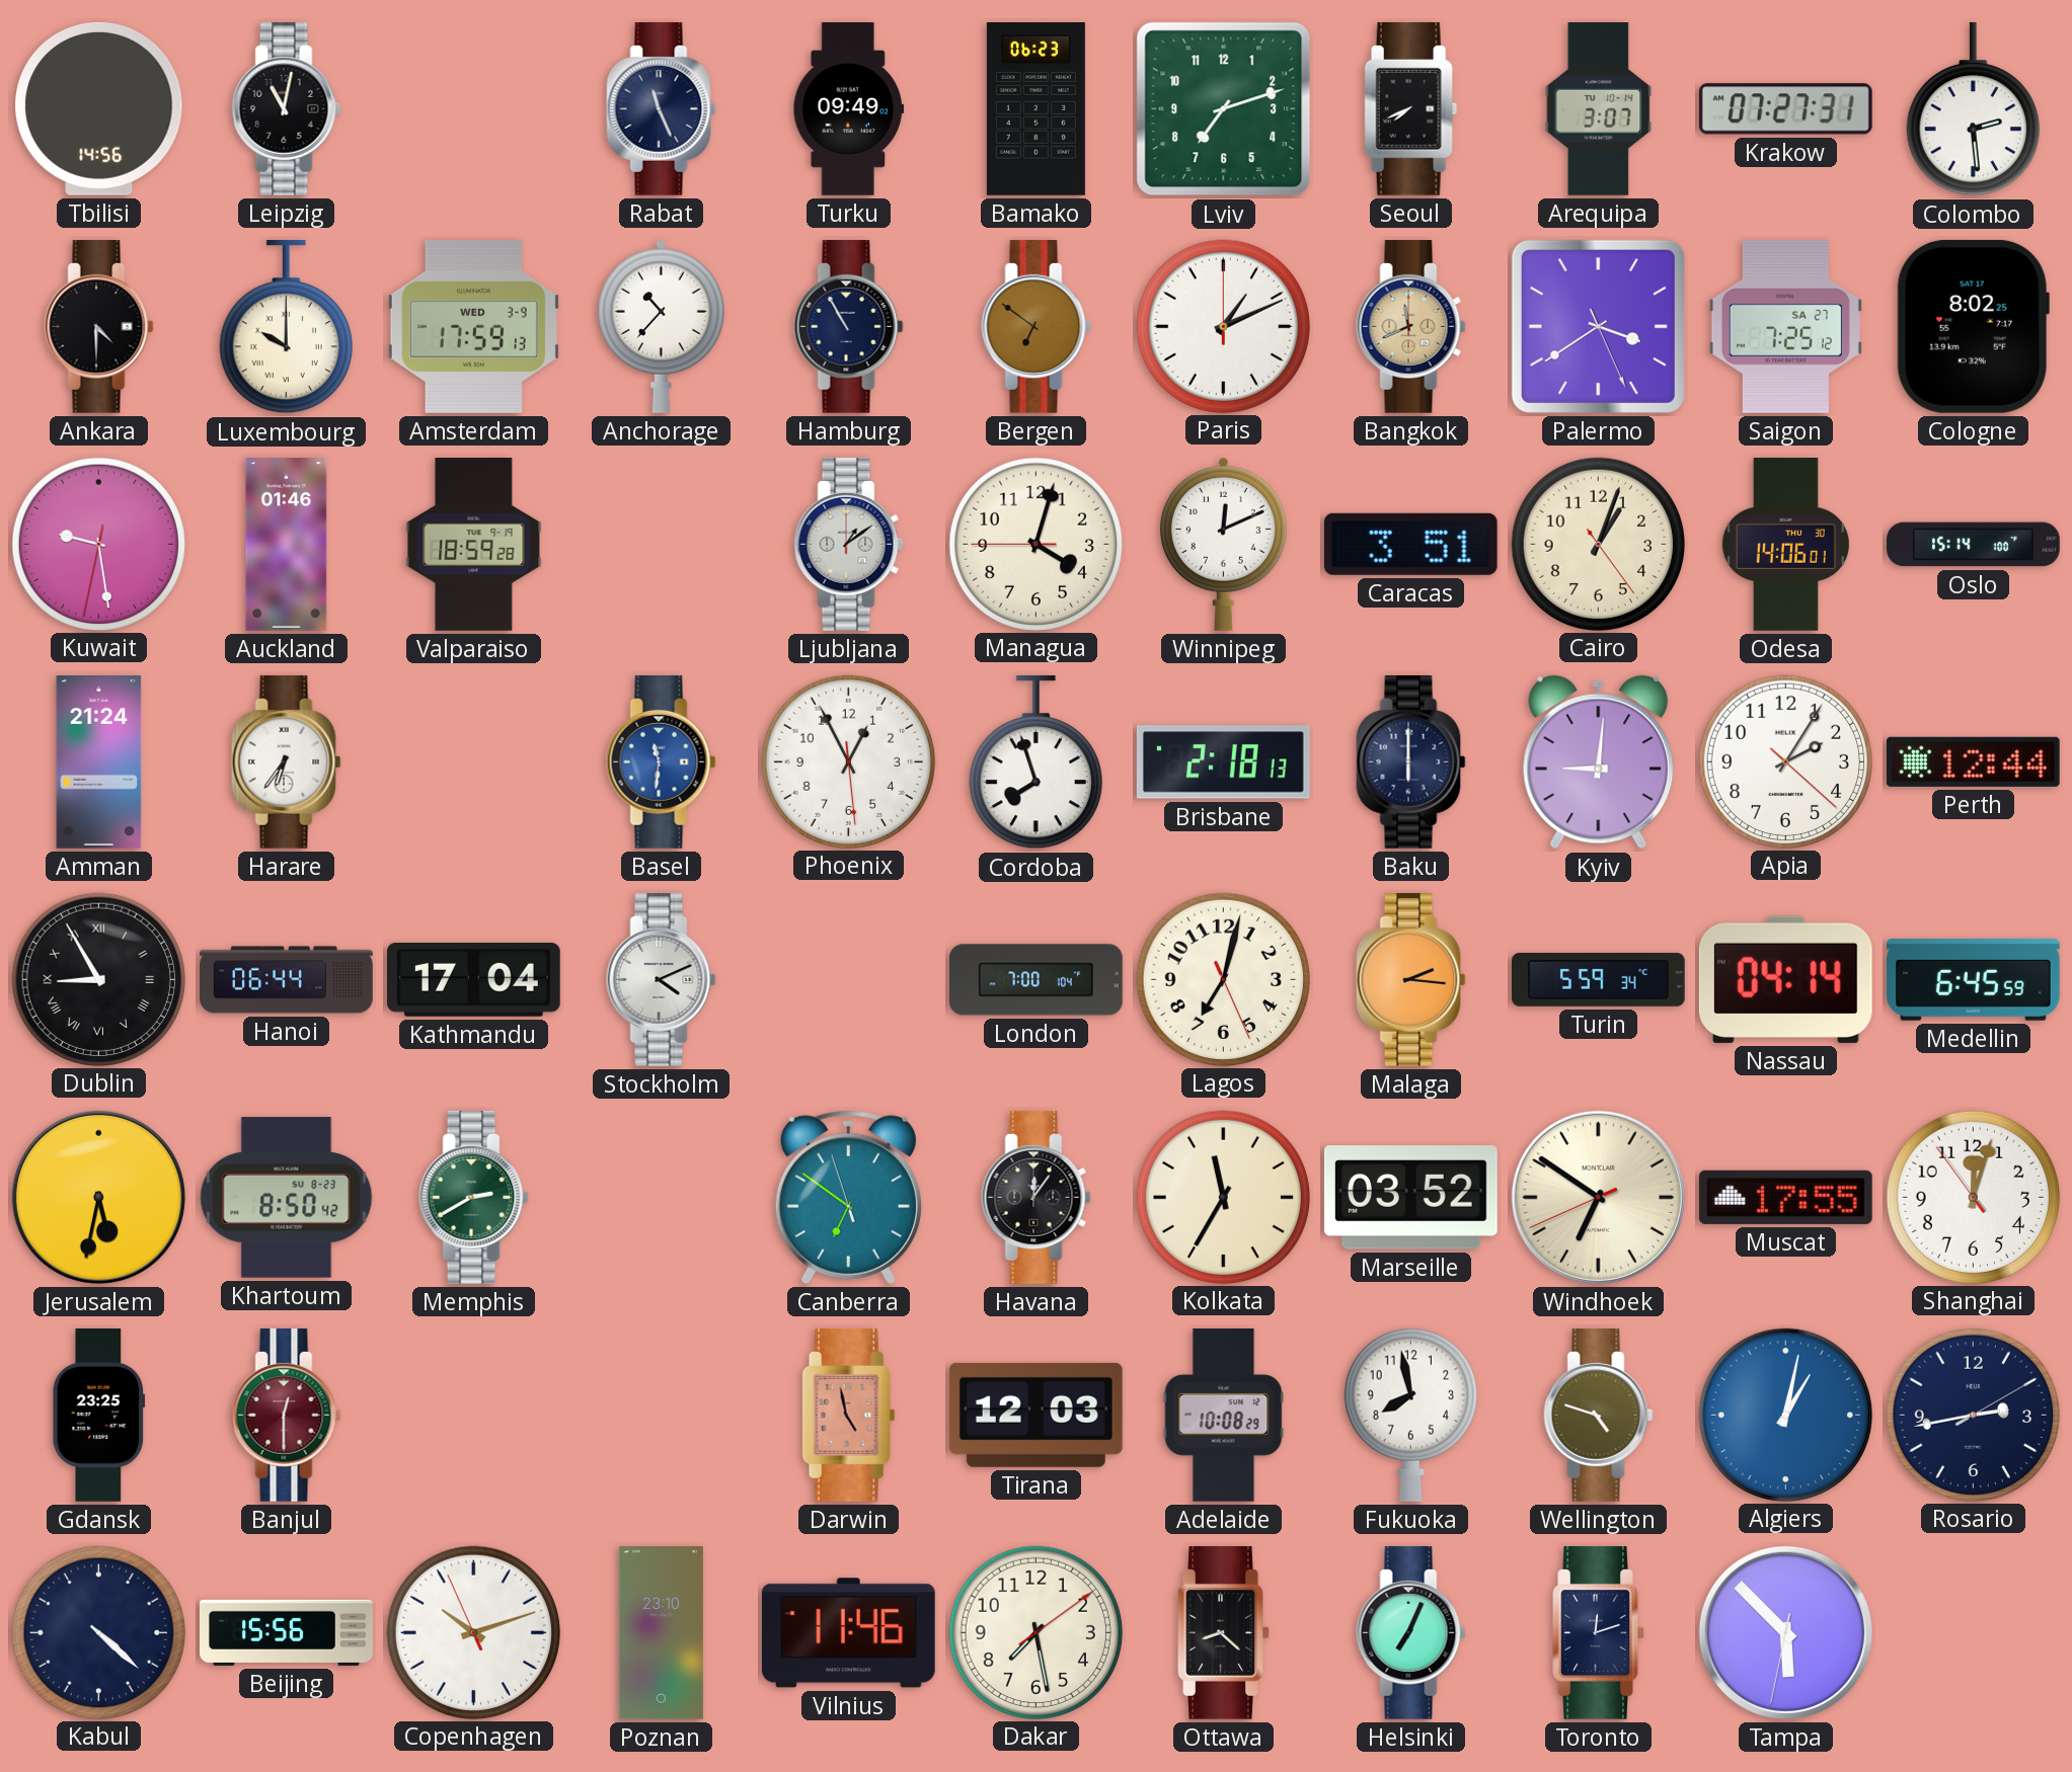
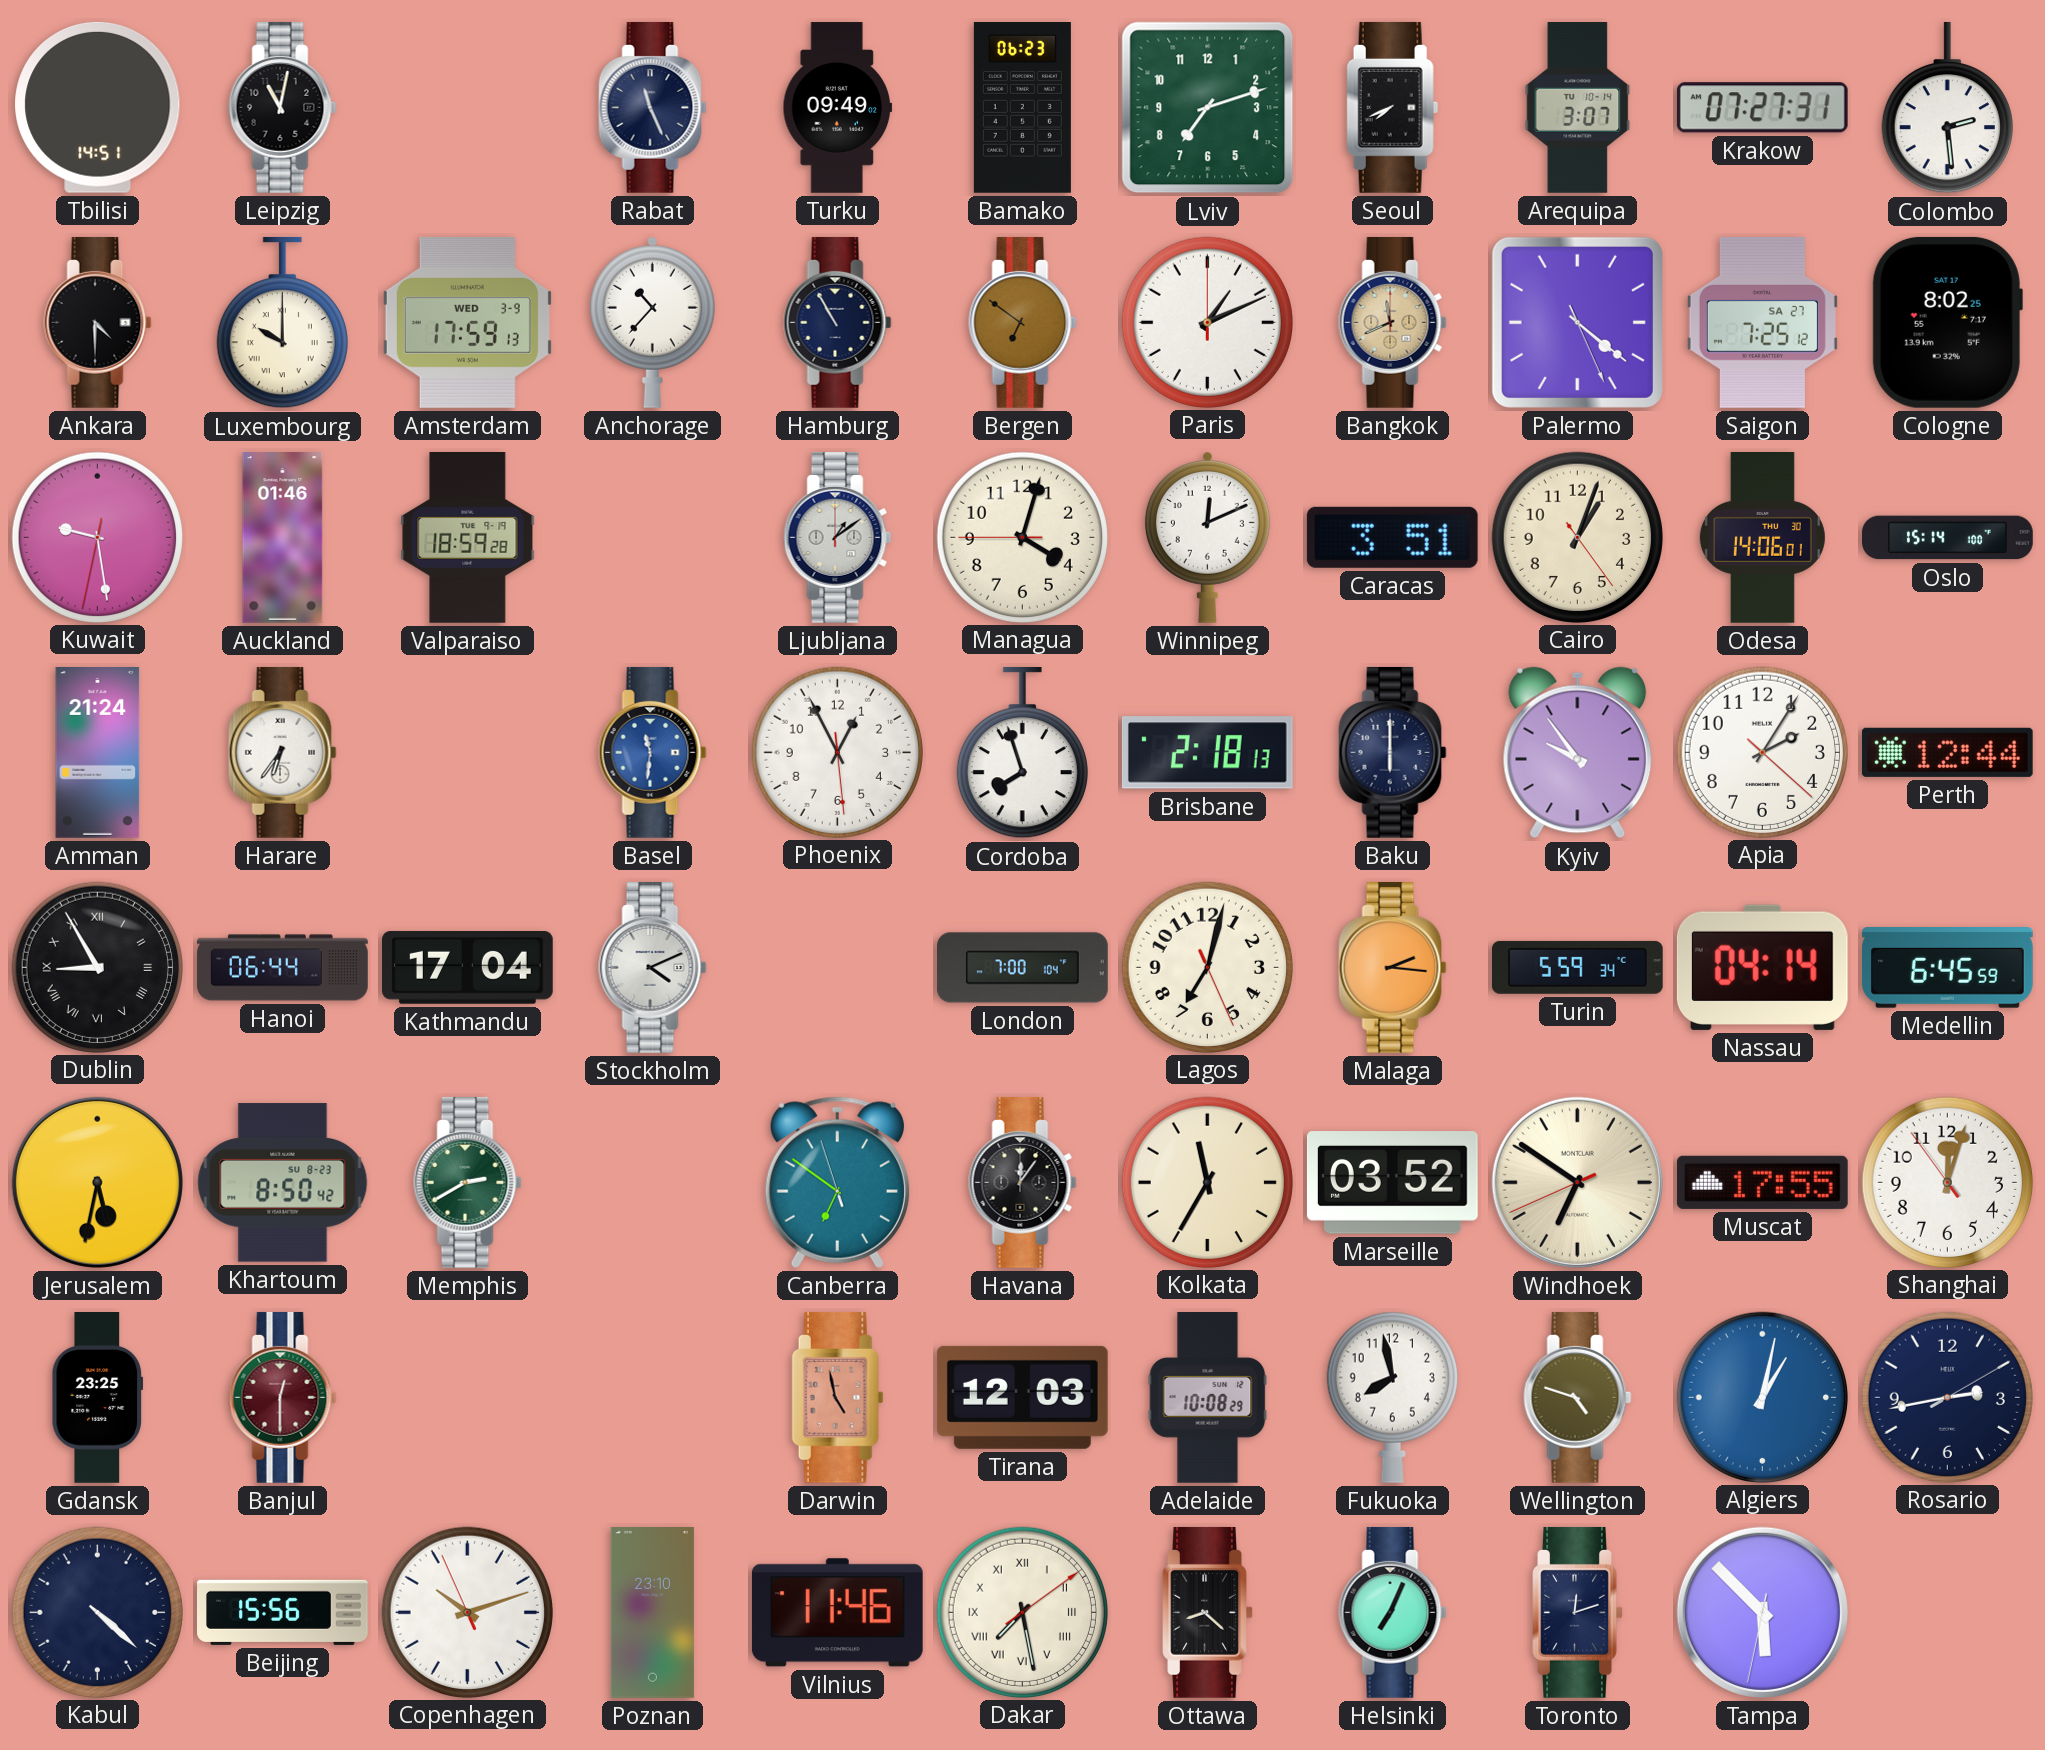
Tbilisi: 14:56 -> 14:51
Palermo: 3:39 -> 4:21
Kyiv: 9:01 -> 9:54
Dakar numerals: Arabic -> Roman
